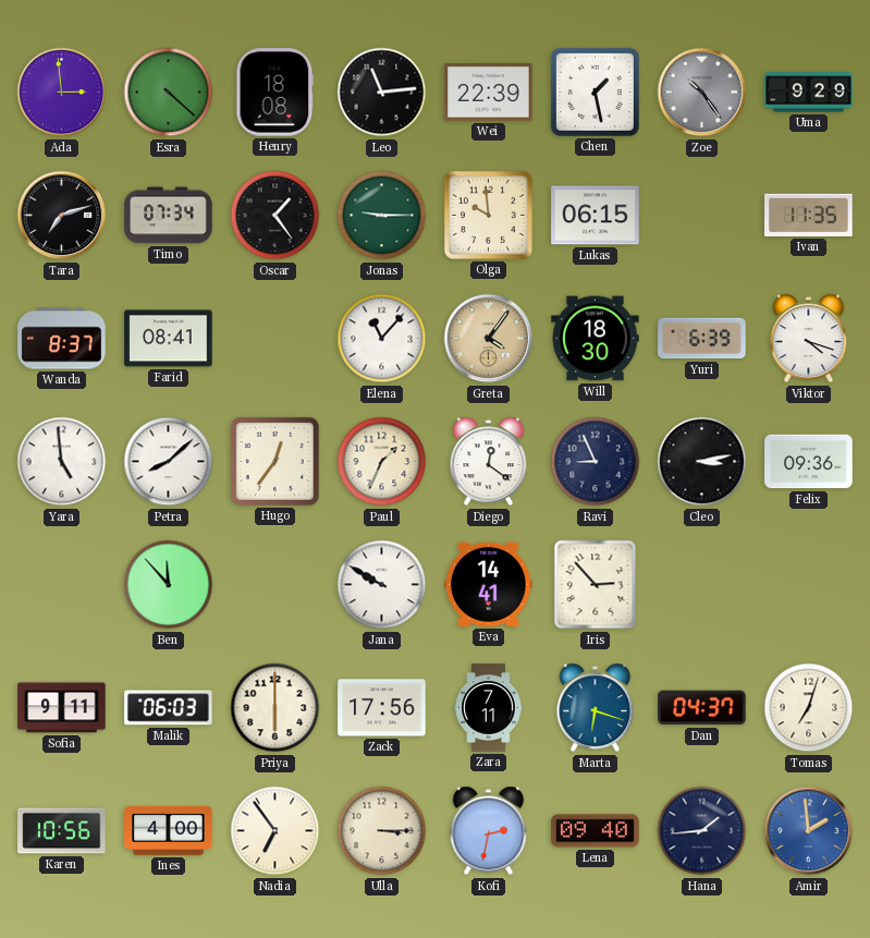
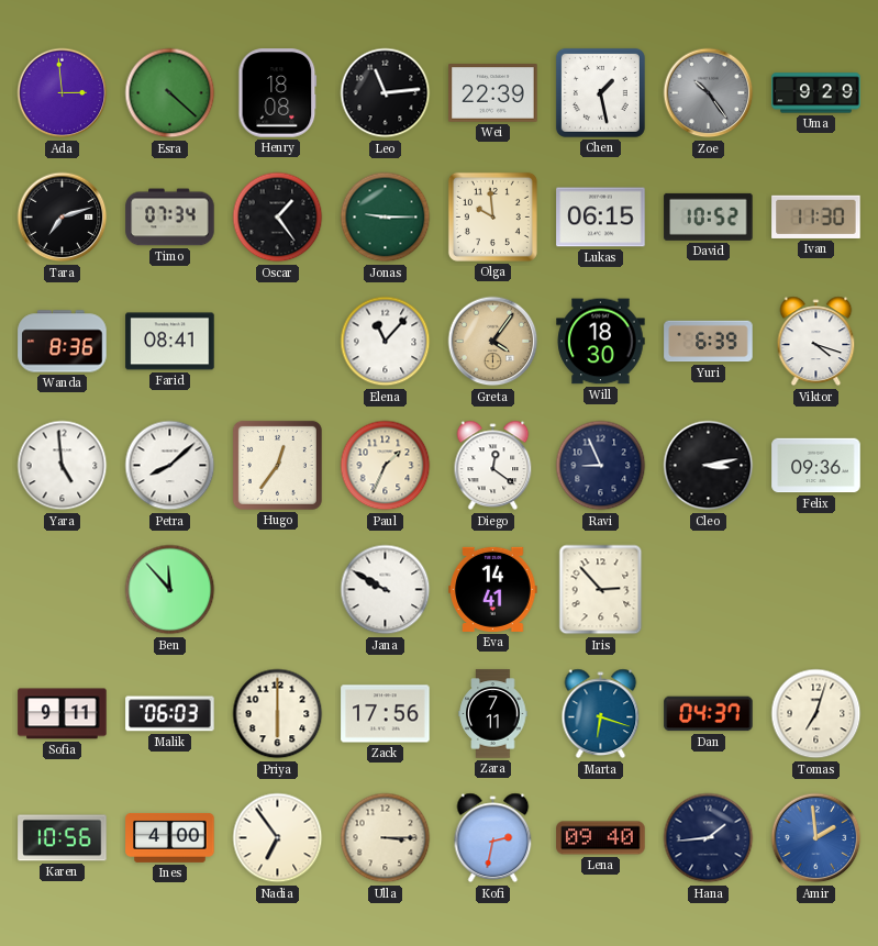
David: none -> 10:52
Ivan: 11:35 -> 11:30
Wanda: 8:37 -> 8:36
